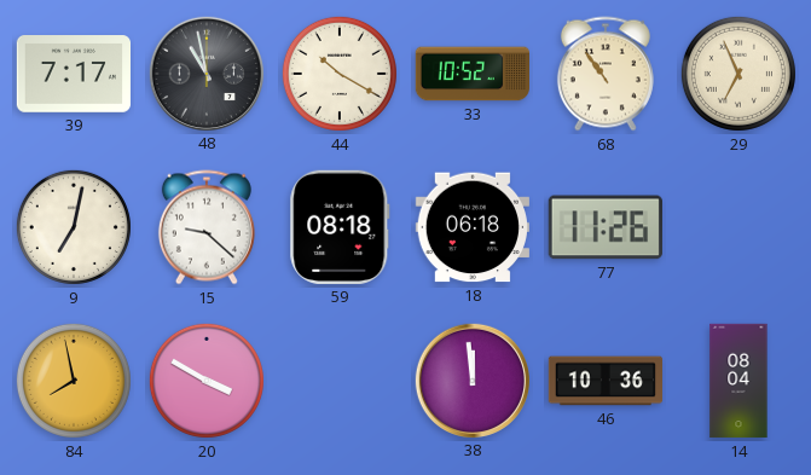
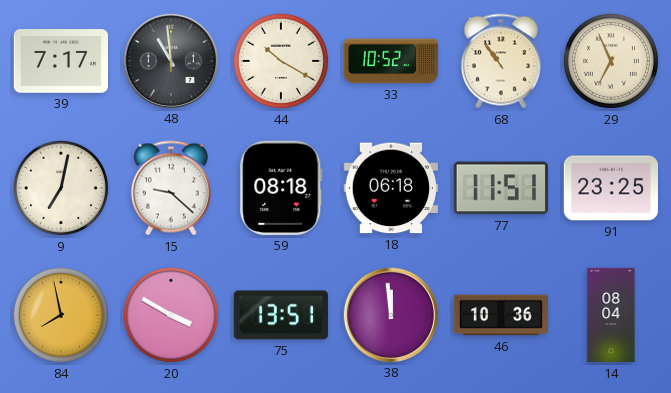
48: 10:58 -> 10:59
77: 11:26 -> 11:51
91: none -> 23:25
75: none -> 13:51
